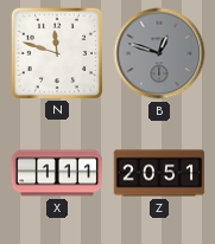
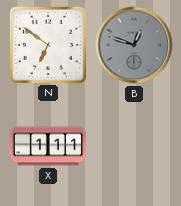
N: 11:48 -> 6:51
Z: 20:51 -> none
